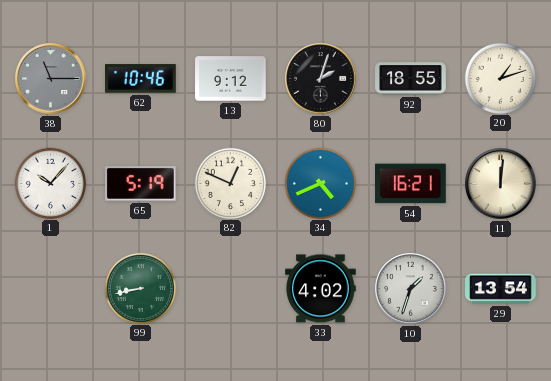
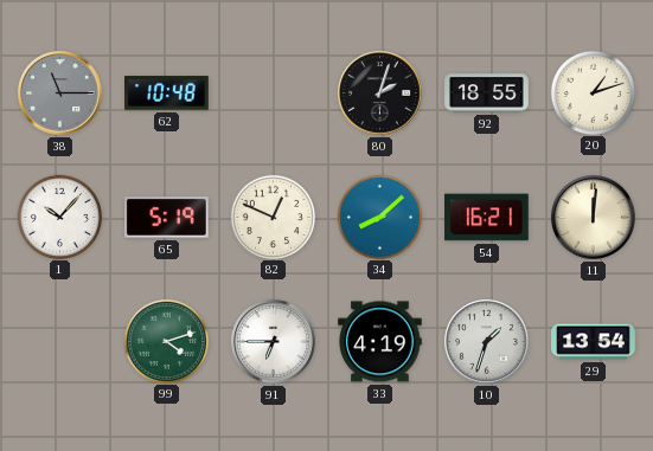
62: 10:46 -> 10:48
13: 9:12 -> none
34: 4:41 -> 8:08
99: 8:43 -> 4:12
91: none -> 6:45
33: 4:02 -> 4:19
